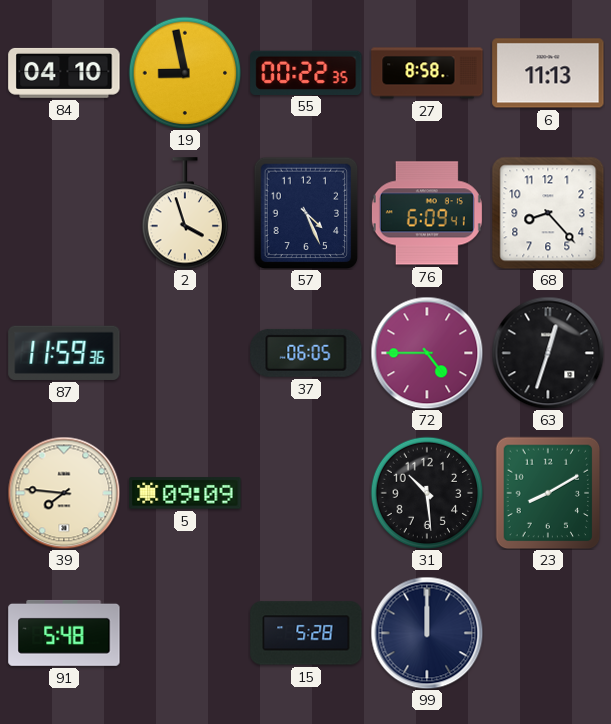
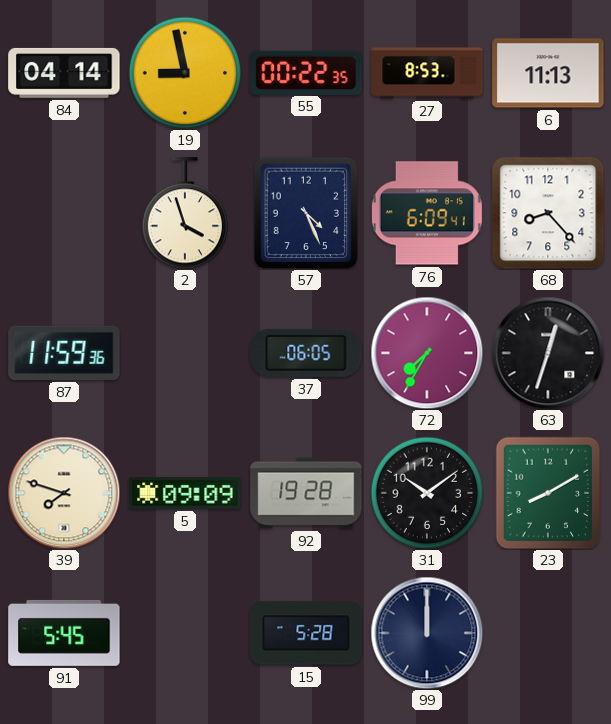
84: 04:10 -> 04:14
27: 8:58 -> 8:53
72: 4:45 -> 7:35
39: 7:46 -> 7:48
92: none -> 19:28
31: 10:29 -> 10:09
91: 5:48 -> 5:45
